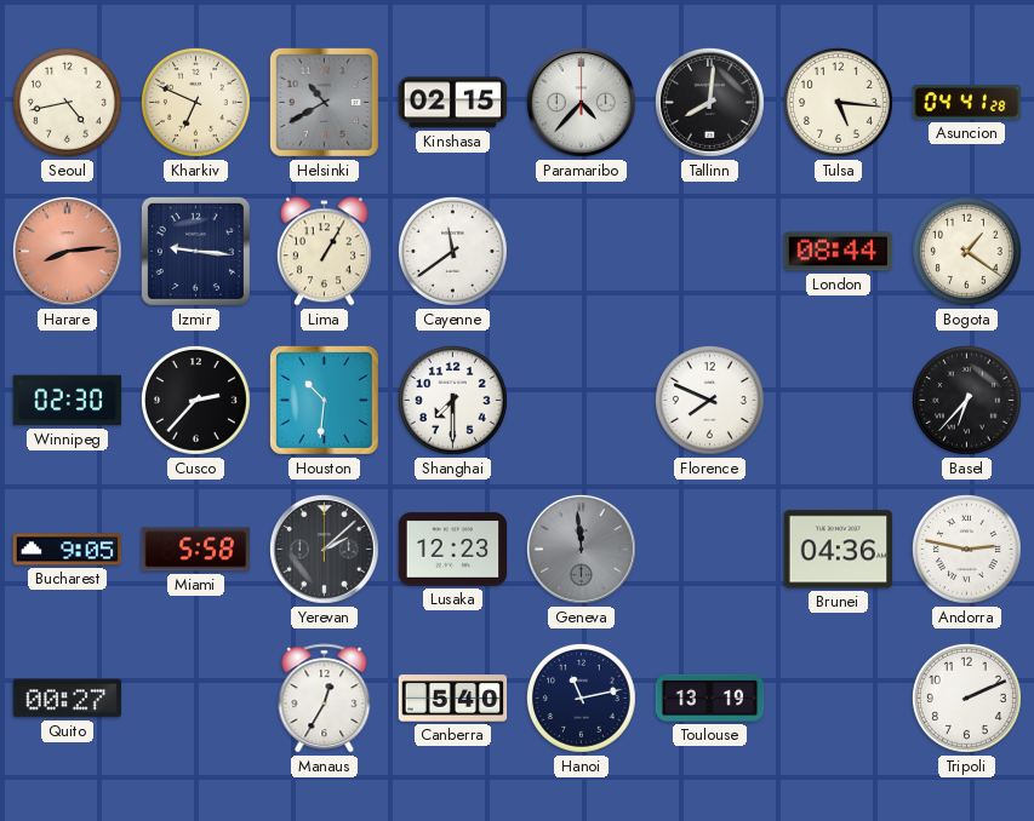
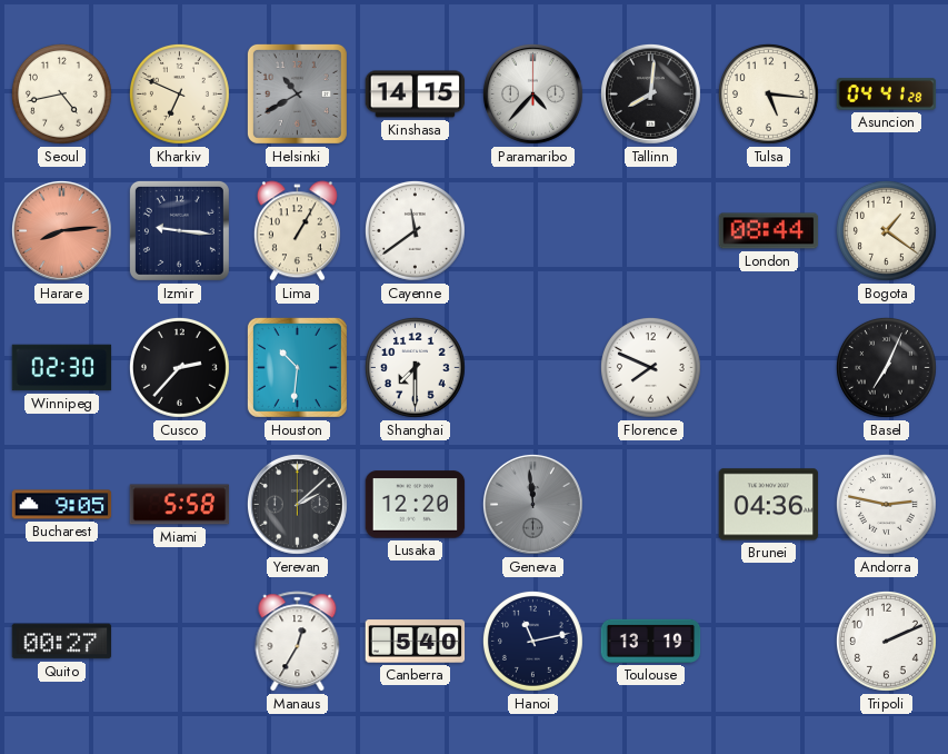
Kinshasa: 02:15 -> 14:15
Basel: 6:37 -> 7:04
Lusaka: 12:23 -> 12:20
